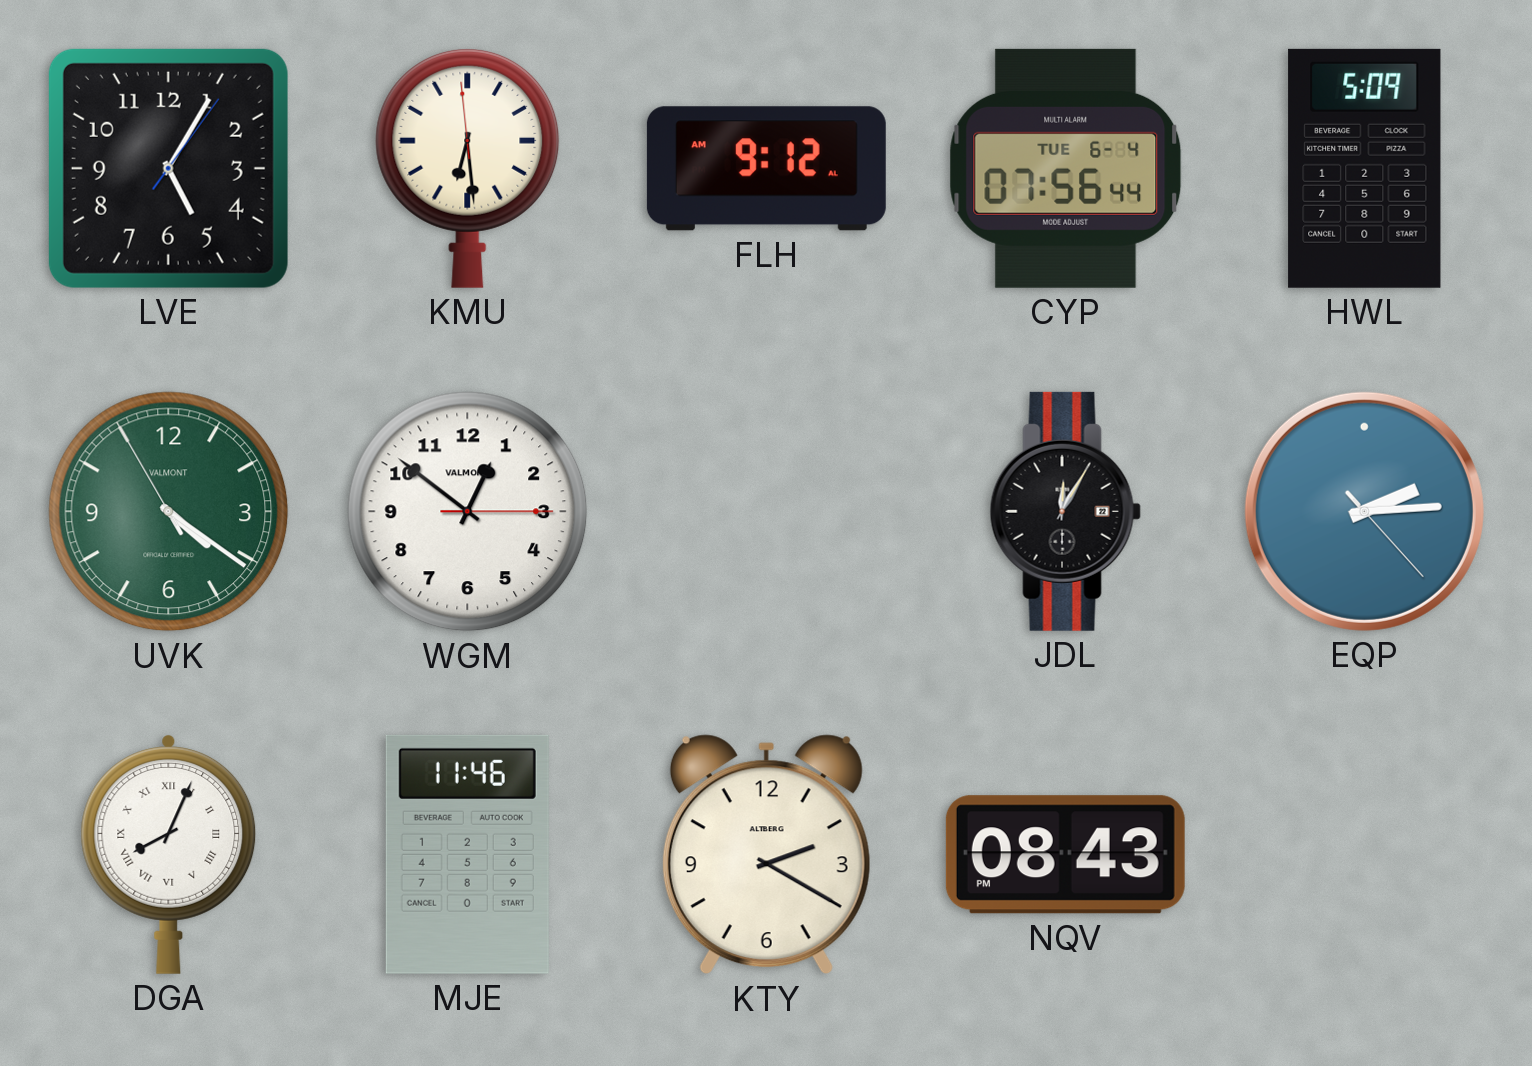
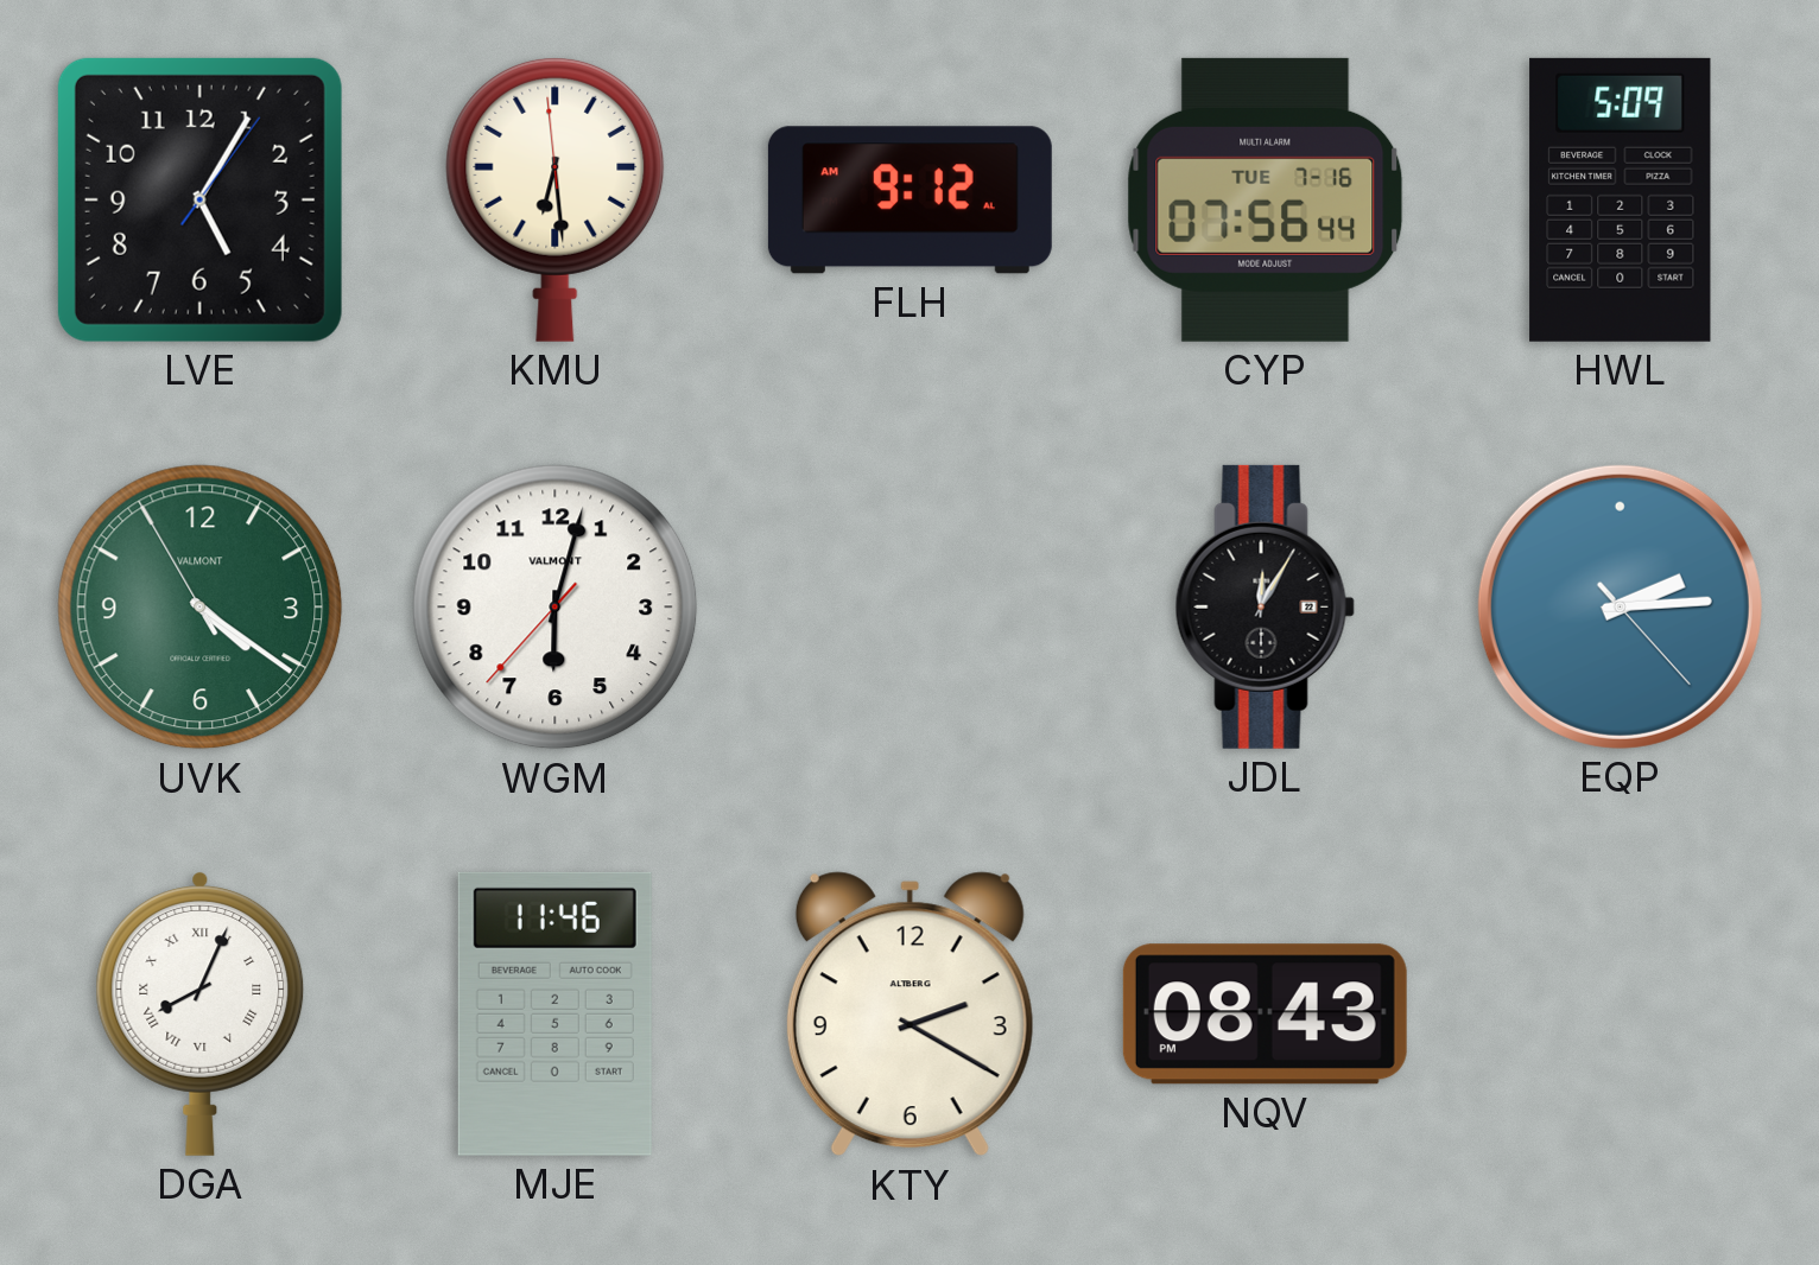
CYP date: TUE 6-4 -> TUE 7-16
WGM: 12:51 -> 6:02
